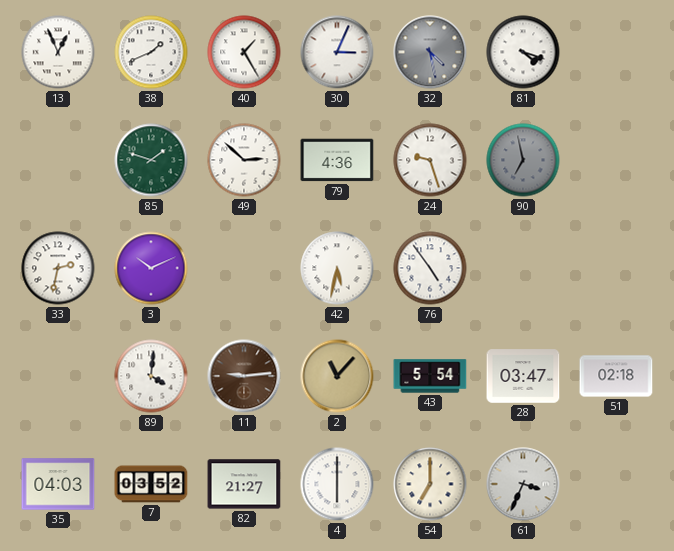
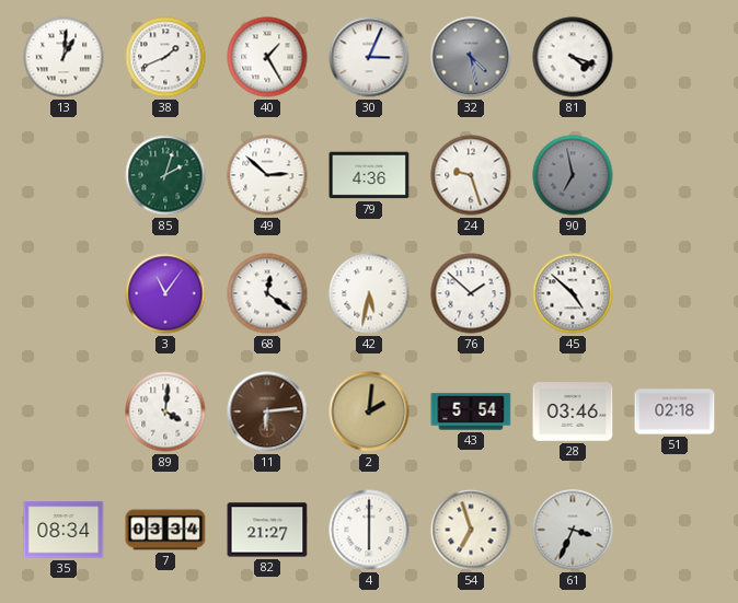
13: 12:56 -> 1:01
85: 1:48 -> 2:03
33: 2:32 -> none
3: 10:11 -> 11:06
68: none -> 12:21
76: 4:54 -> 1:52
45: none -> 4:52
11: 9:14 -> 6:14
2: 11:07 -> 2:01
28: 03:47 -> 03:46
35: 04:03 -> 08:34
7: 03:52 -> 03:34
54: 7:00 -> 6:57
